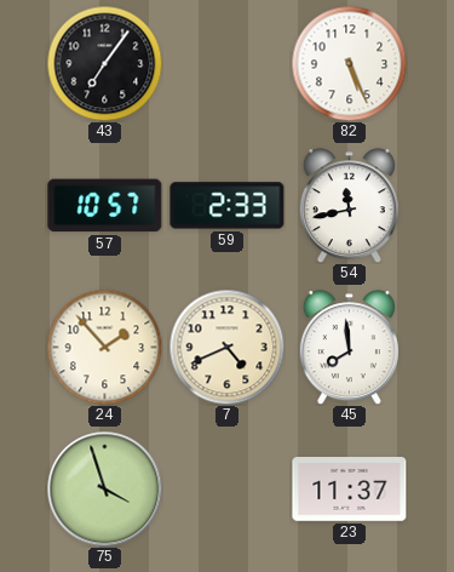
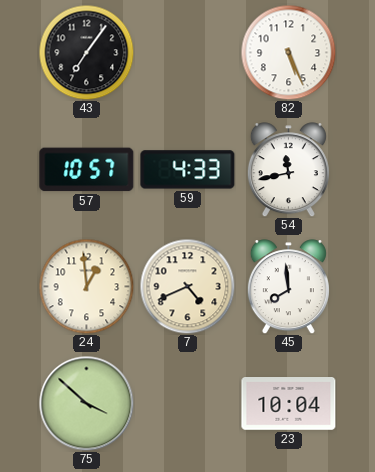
59: 2:33 -> 4:33
24: 1:53 -> 12:59
75: 3:57 -> 3:52
23: 11:37 -> 10:04
